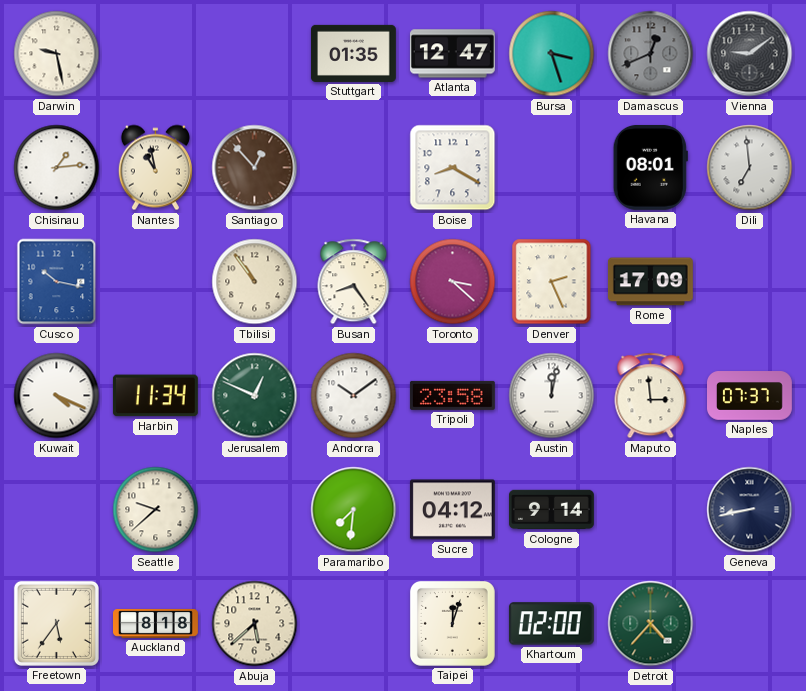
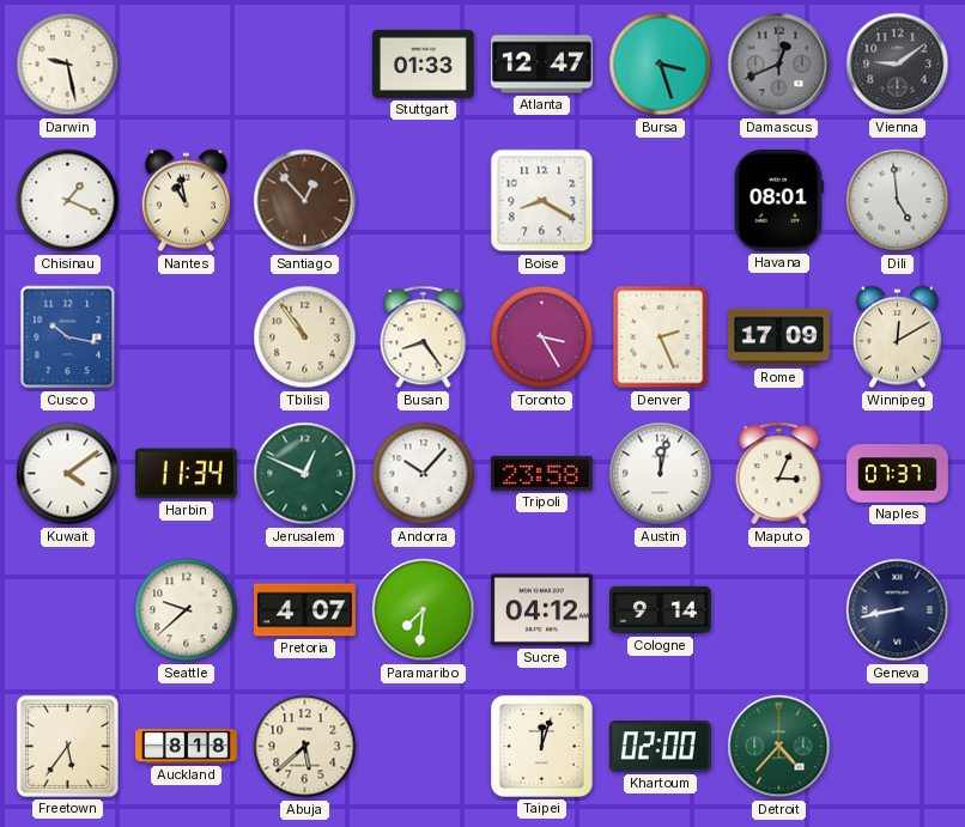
Stuttgart: 01:35 -> 01:33
Chisinau: 1:14 -> 1:19
Dili: 6:59 -> 4:59
Toronto: 3:22 -> 3:25
Winnipeg: none -> 12:10
Kuwait: 4:19 -> 4:09
Andorra: 10:09 -> 10:07
Maputo: 2:59 -> 3:04
Pretoria: none -> 4:07
